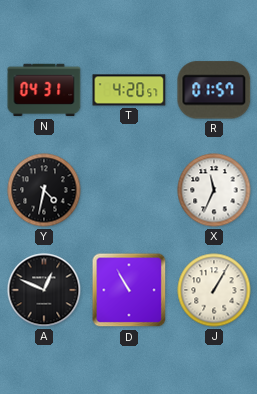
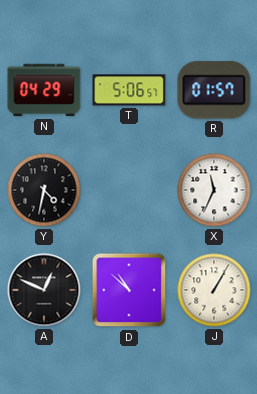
N: 04:31 -> 04:29
T: 4:20 -> 5:06
D: 10:55 -> 10:52
